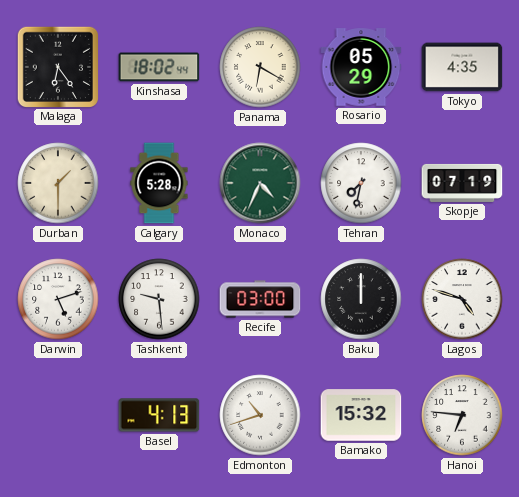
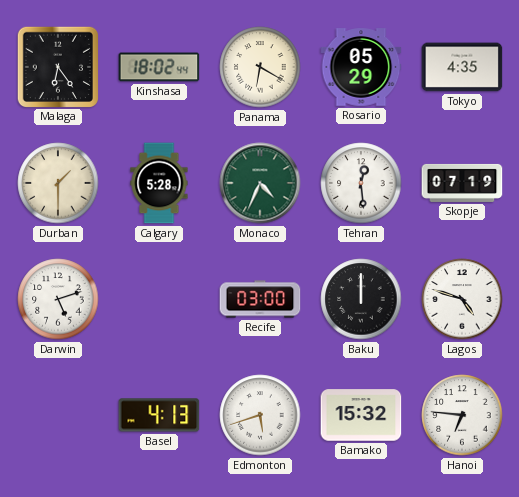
Tehran: 7:32 -> 12:29
Tashkent: 9:29 -> none
Edmonton: 10:42 -> 5:42
